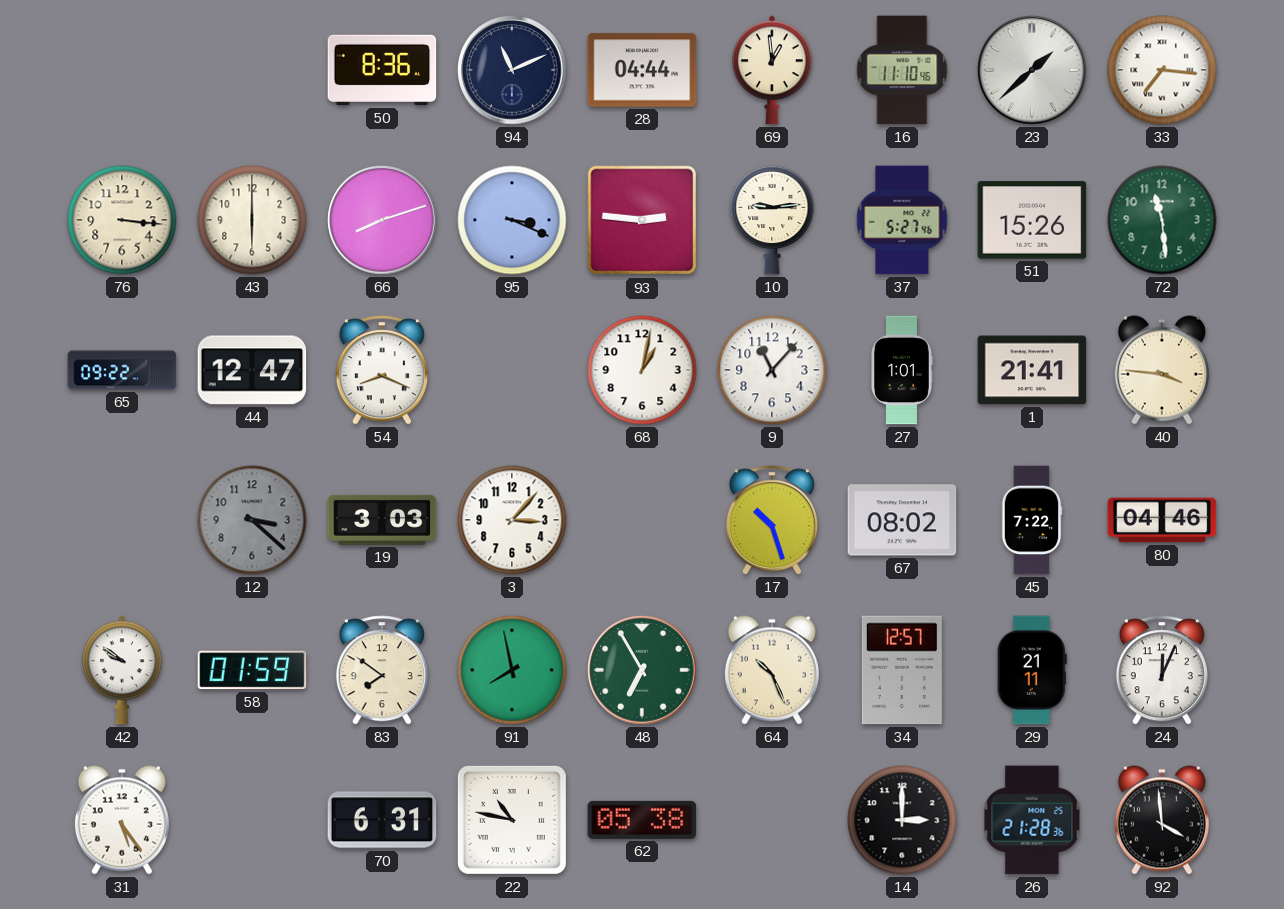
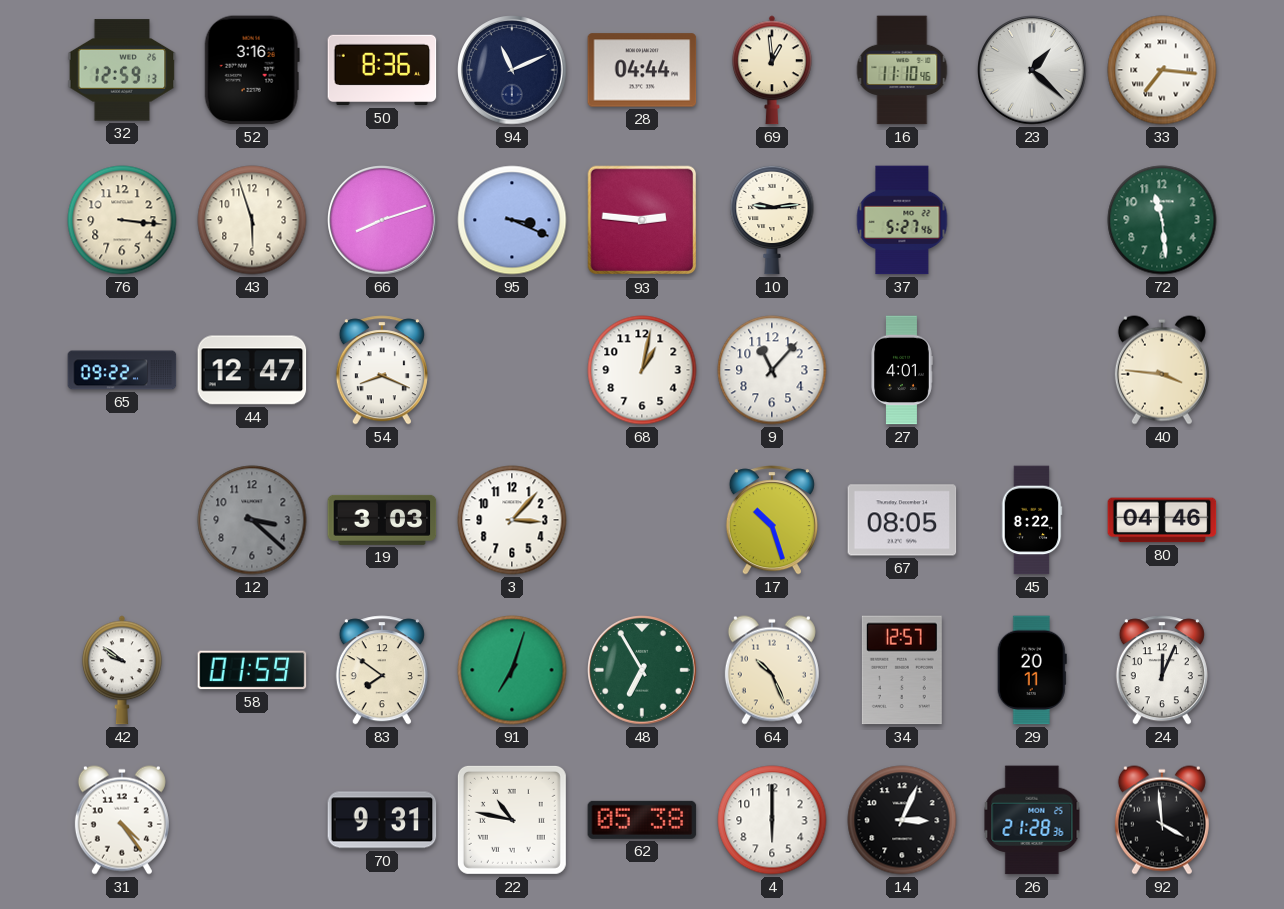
32: none -> 12:59
52: none -> 3:16
23: 1:38 -> 1:22
43: 6:00 -> 5:57
51: 15:26 -> none
27: 1:01 -> 4:01
1: 21:41 -> none
67: 08:02 -> 08:05
45: 7:22 -> 8:22
91: 7:58 -> 7:03
29: 21:11 -> 20:11
31: 5:24 -> 4:24
70: 6:31 -> 9:31
4: none -> 6:00
14: 3:00 -> 3:04
